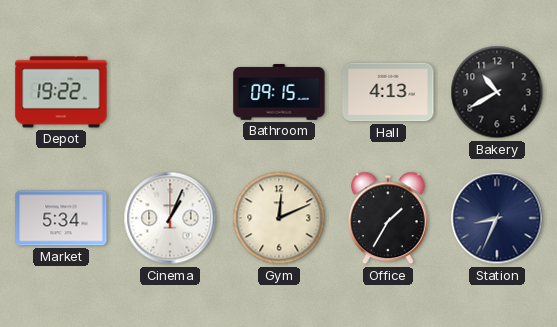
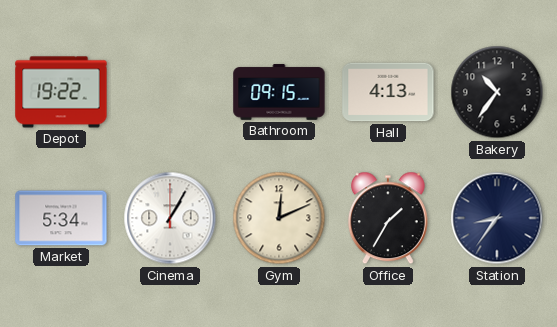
Bakery: 10:40 -> 10:36
Cinema: 1:04 -> 1:05
Station: 8:34 -> 8:36
